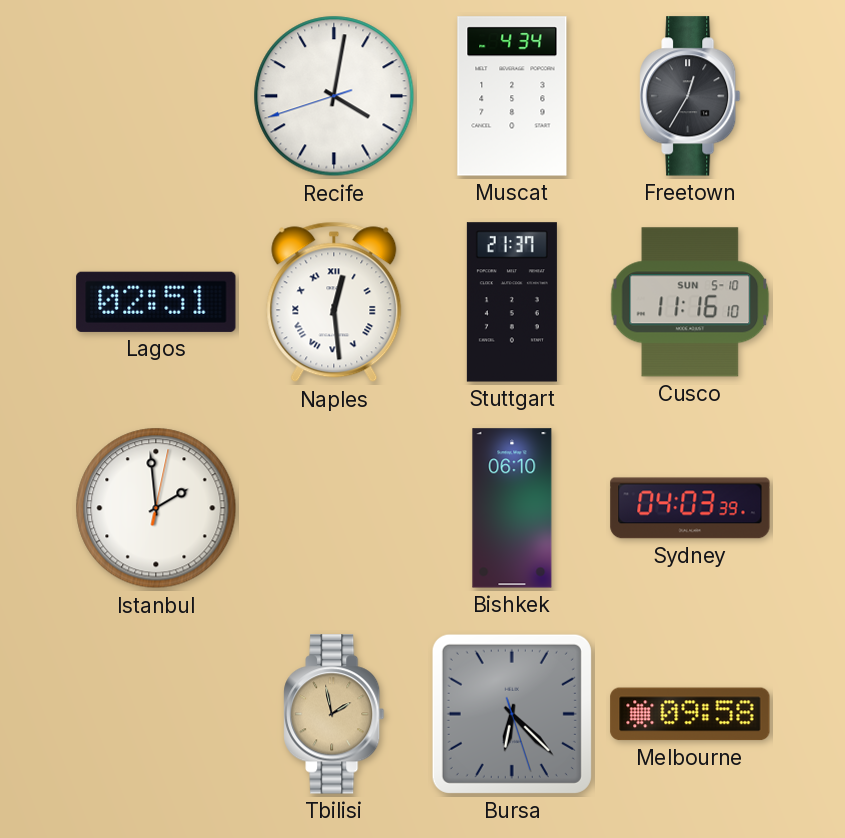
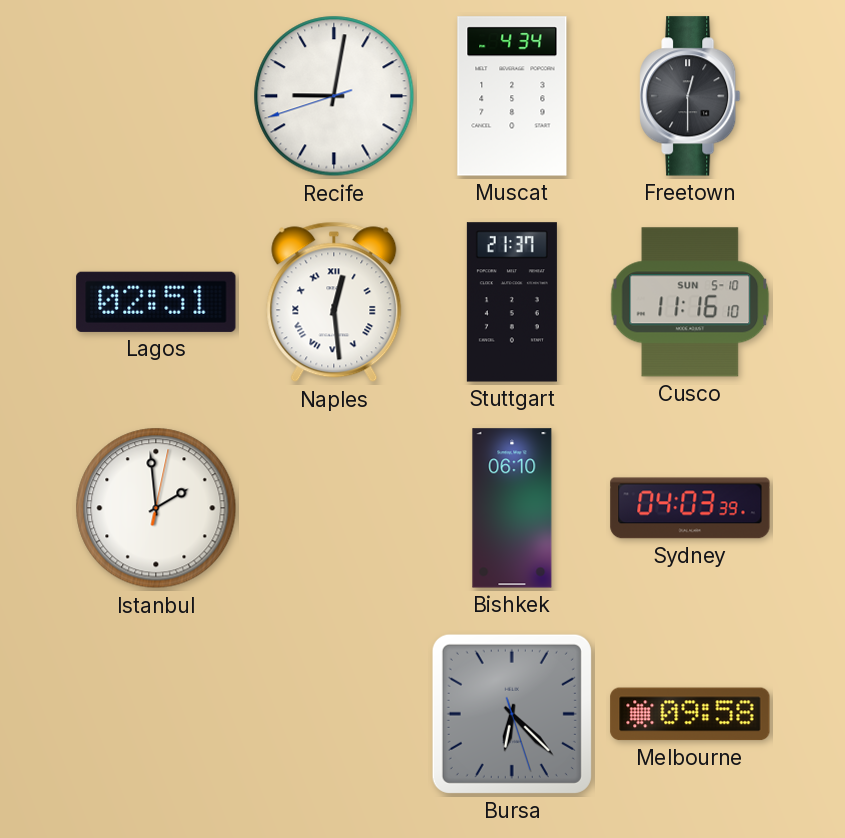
Recife: 4:01 -> 9:01
Freetown: 12:35 -> 12:30
Tbilisi: 1:58 -> none
